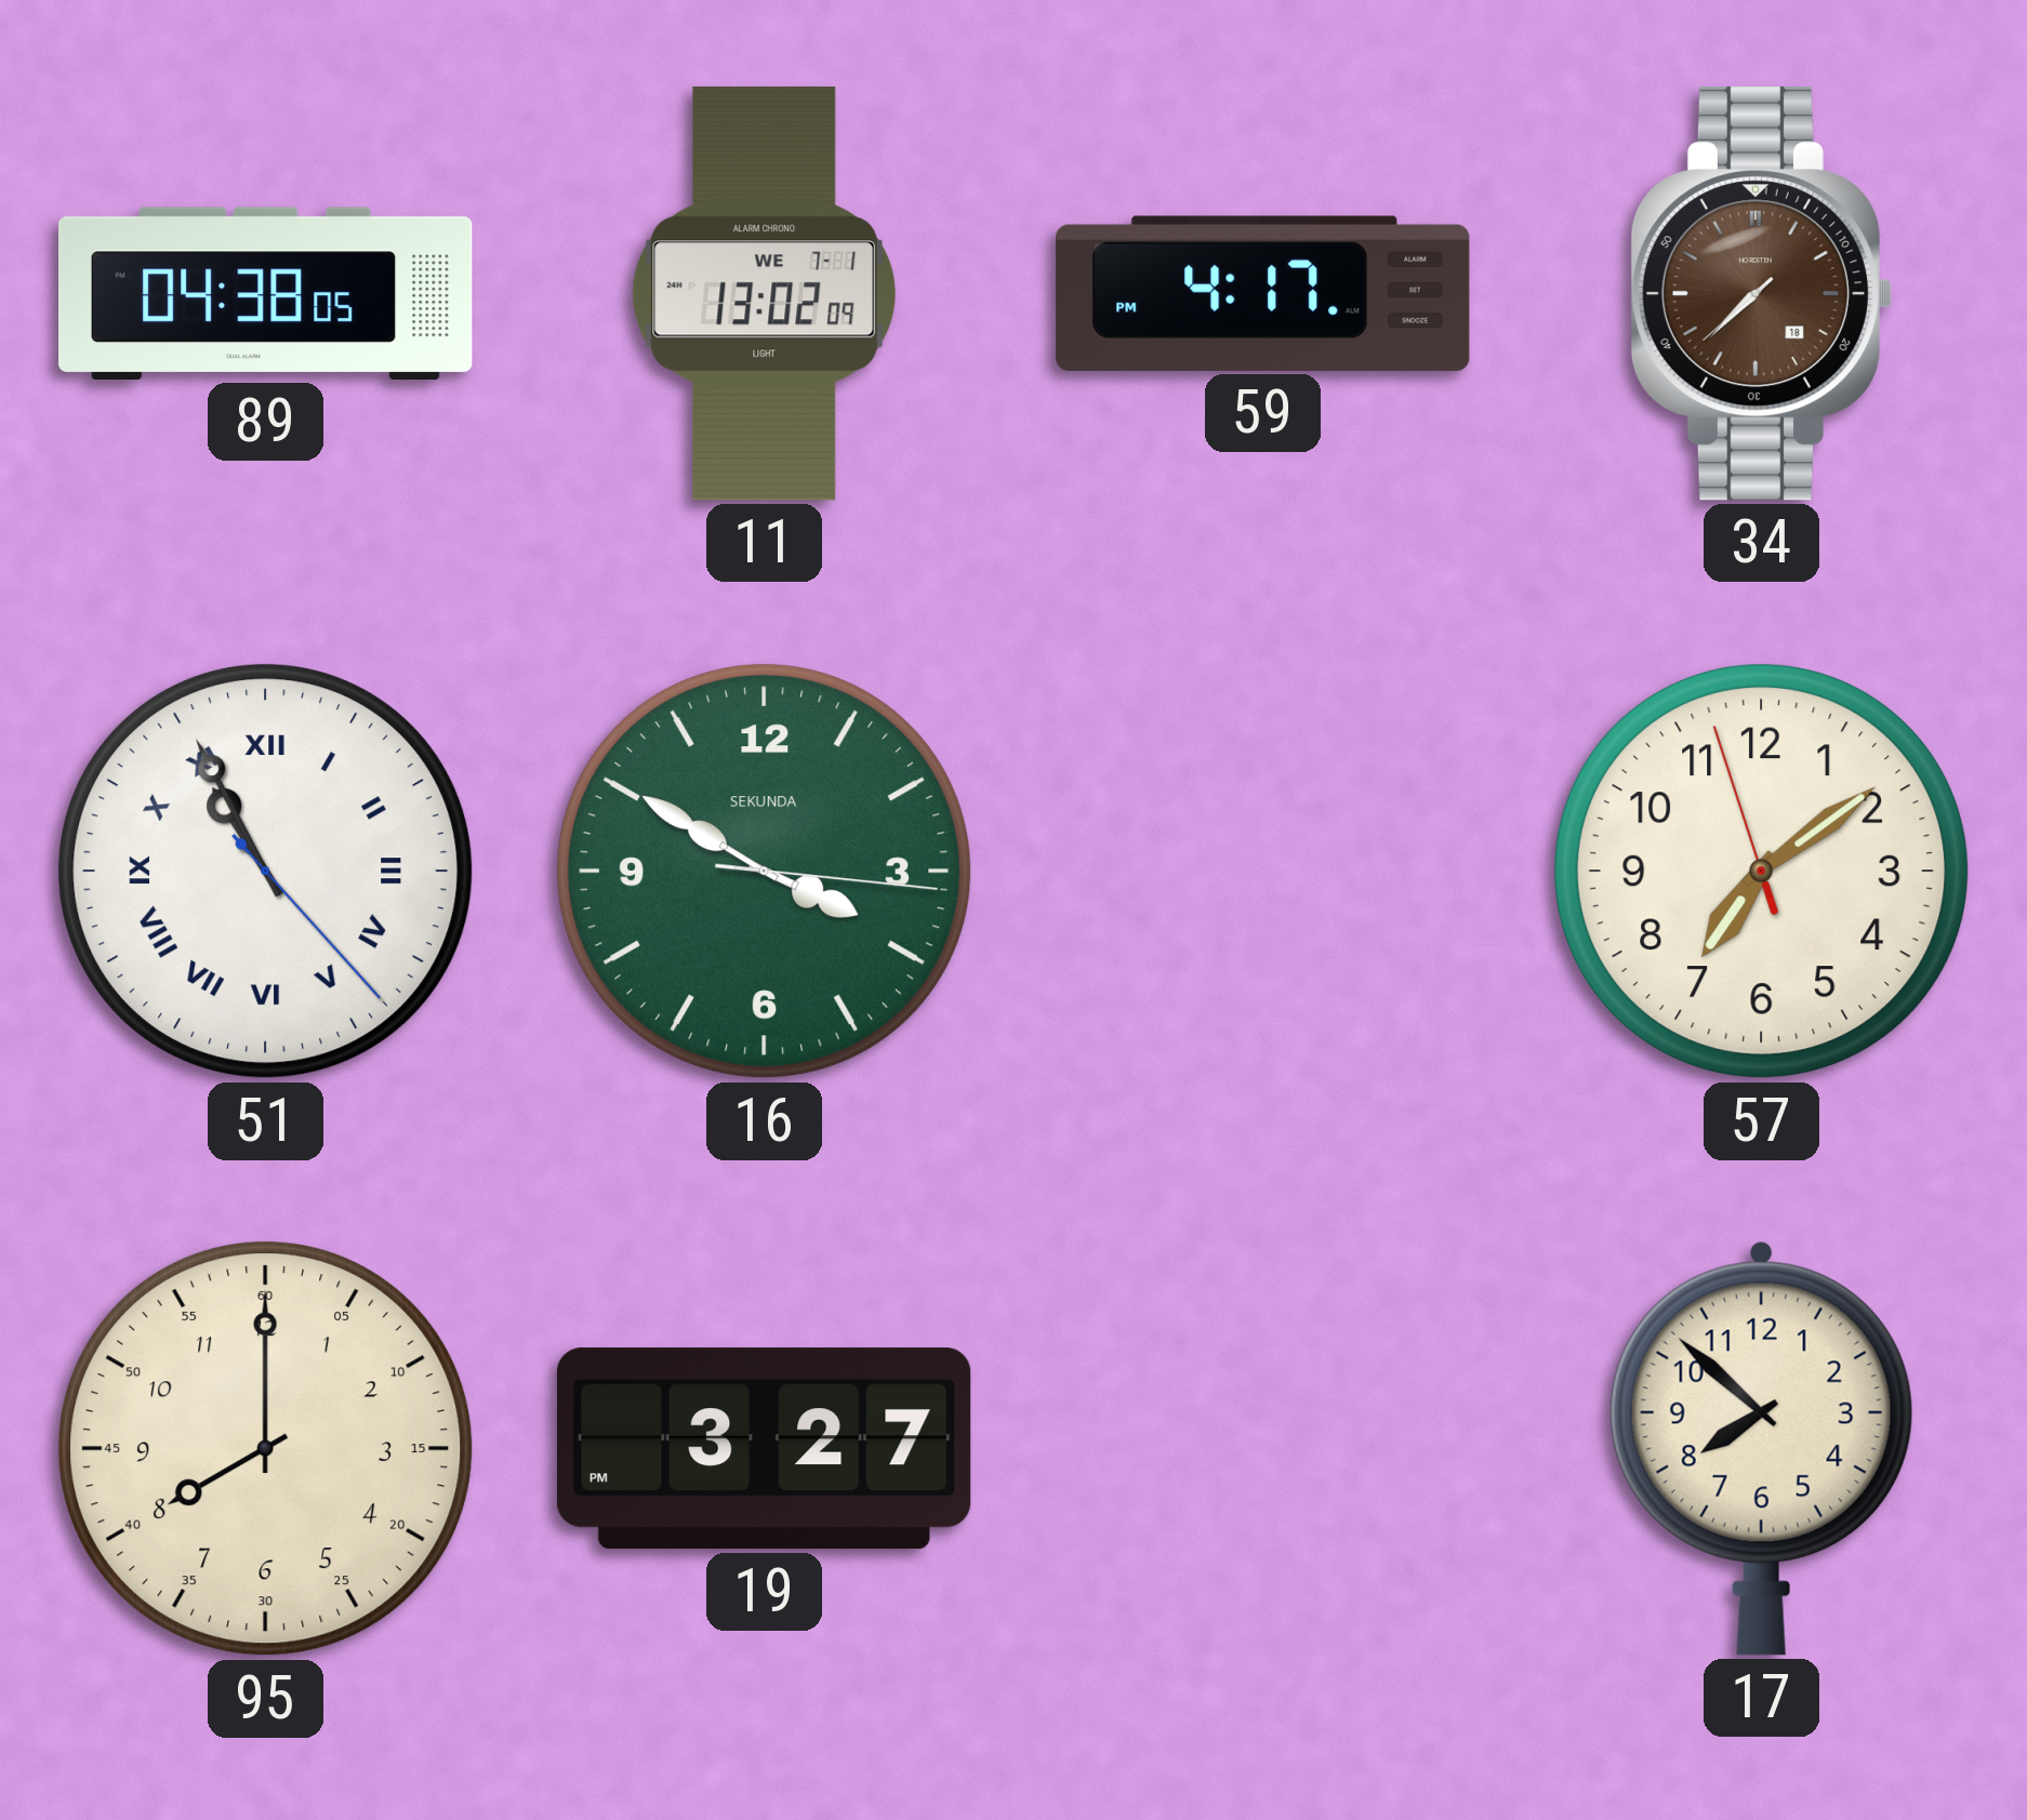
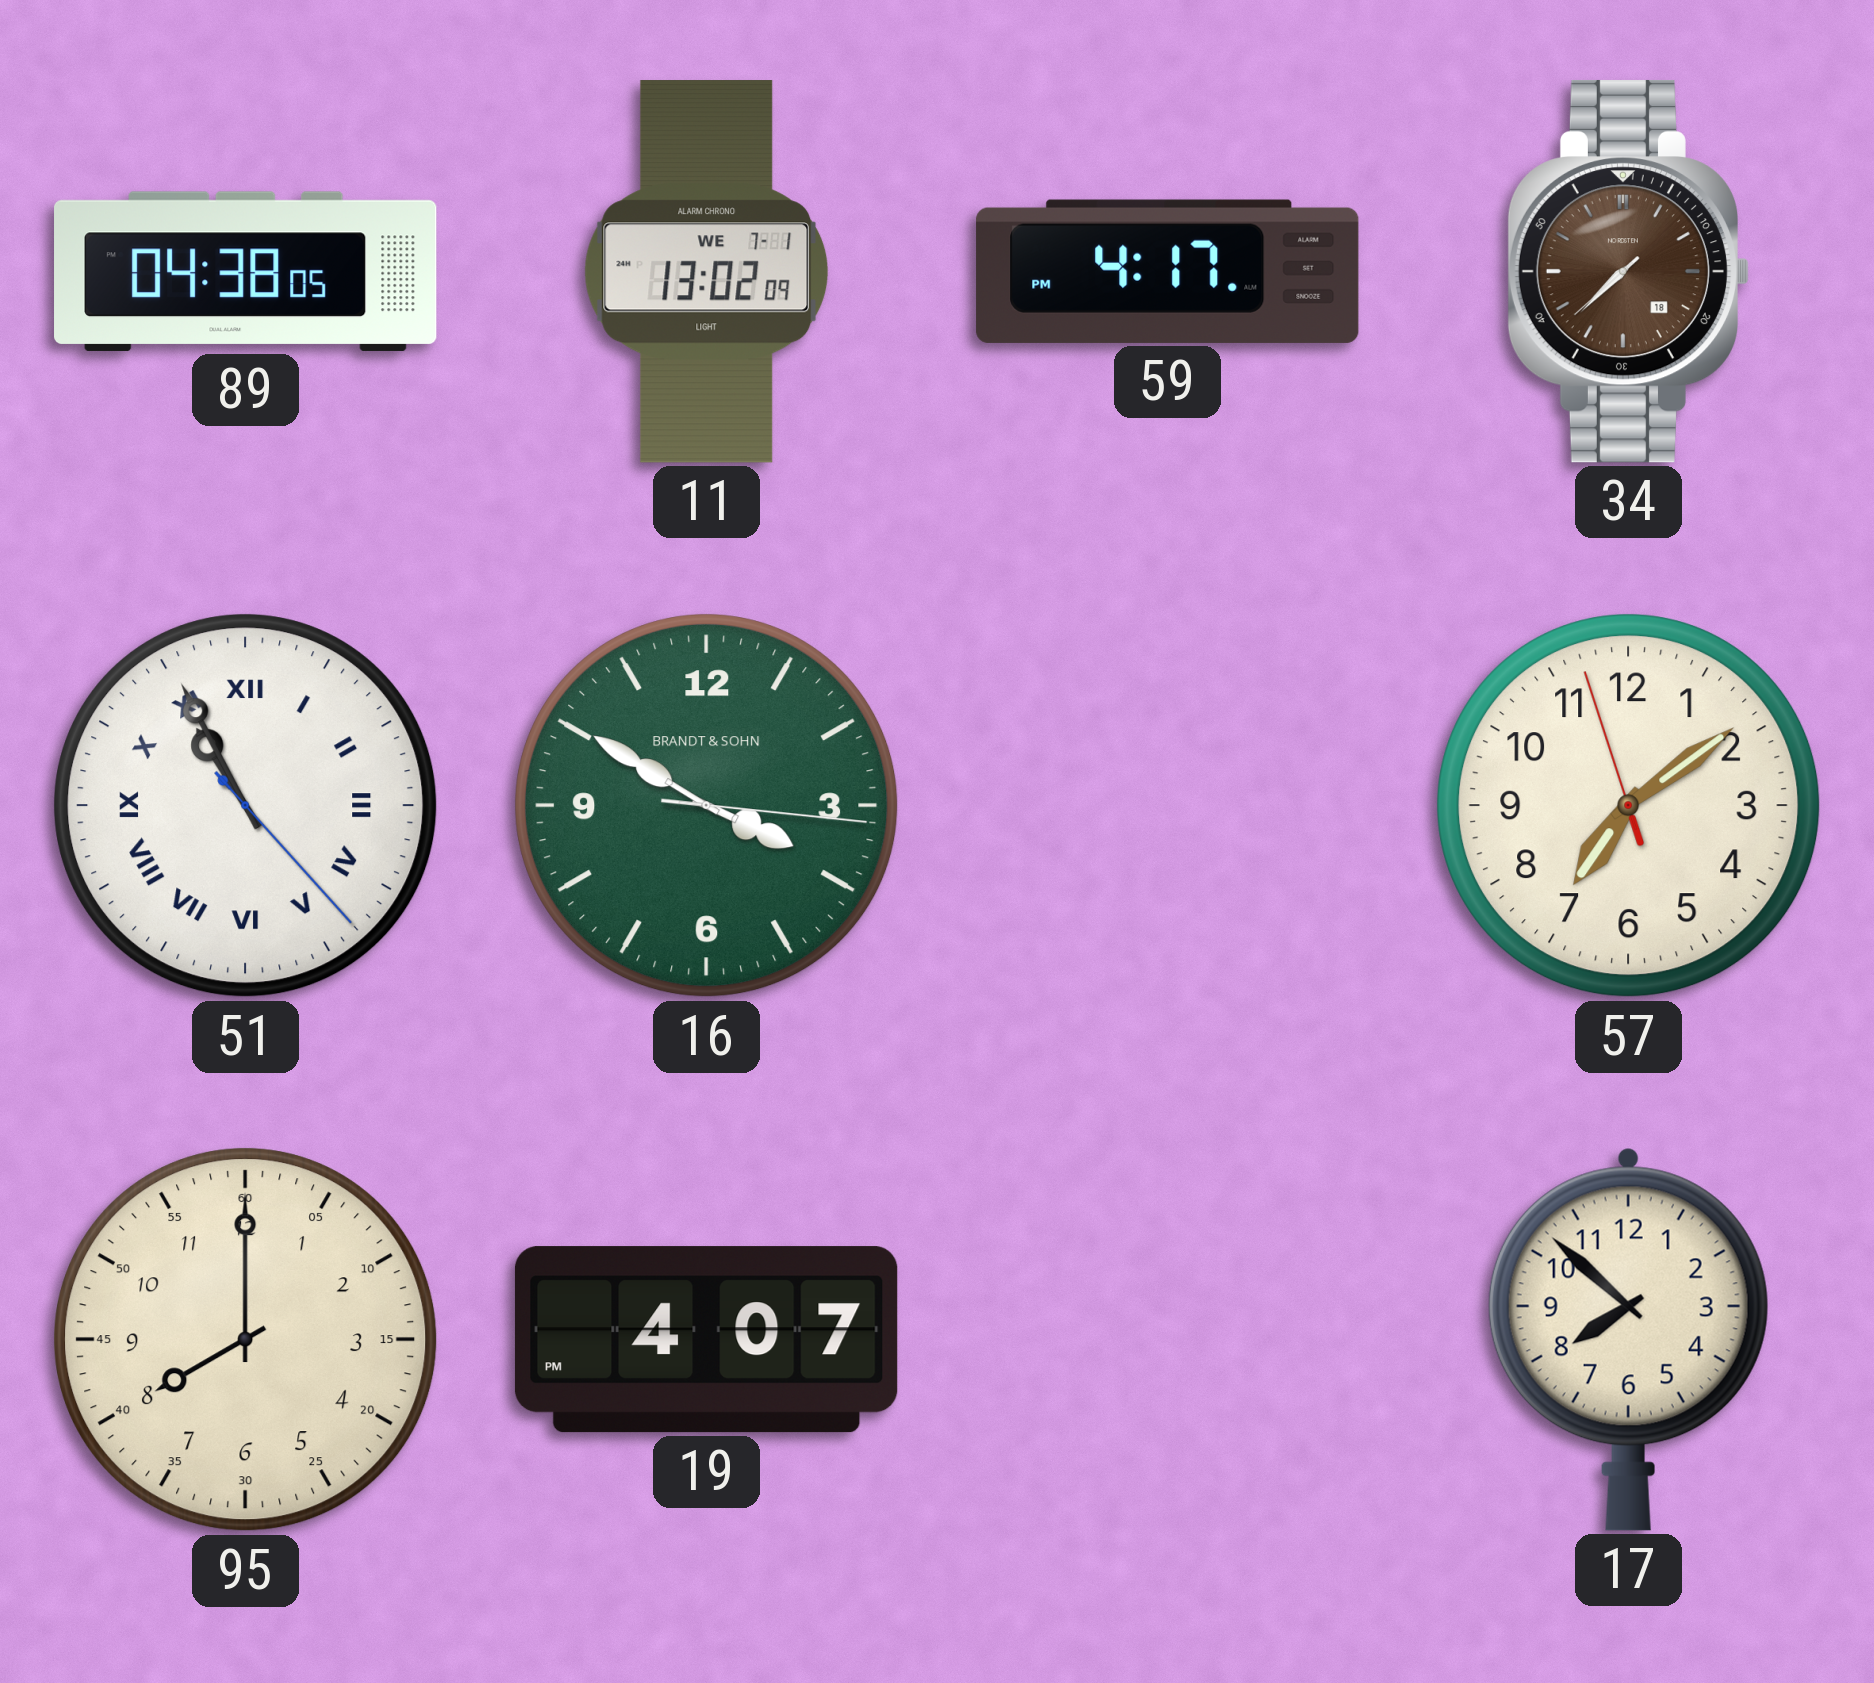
16 brand: SEKUNDA -> BRANDT & SOHN
19: 3:27 -> 4:07
